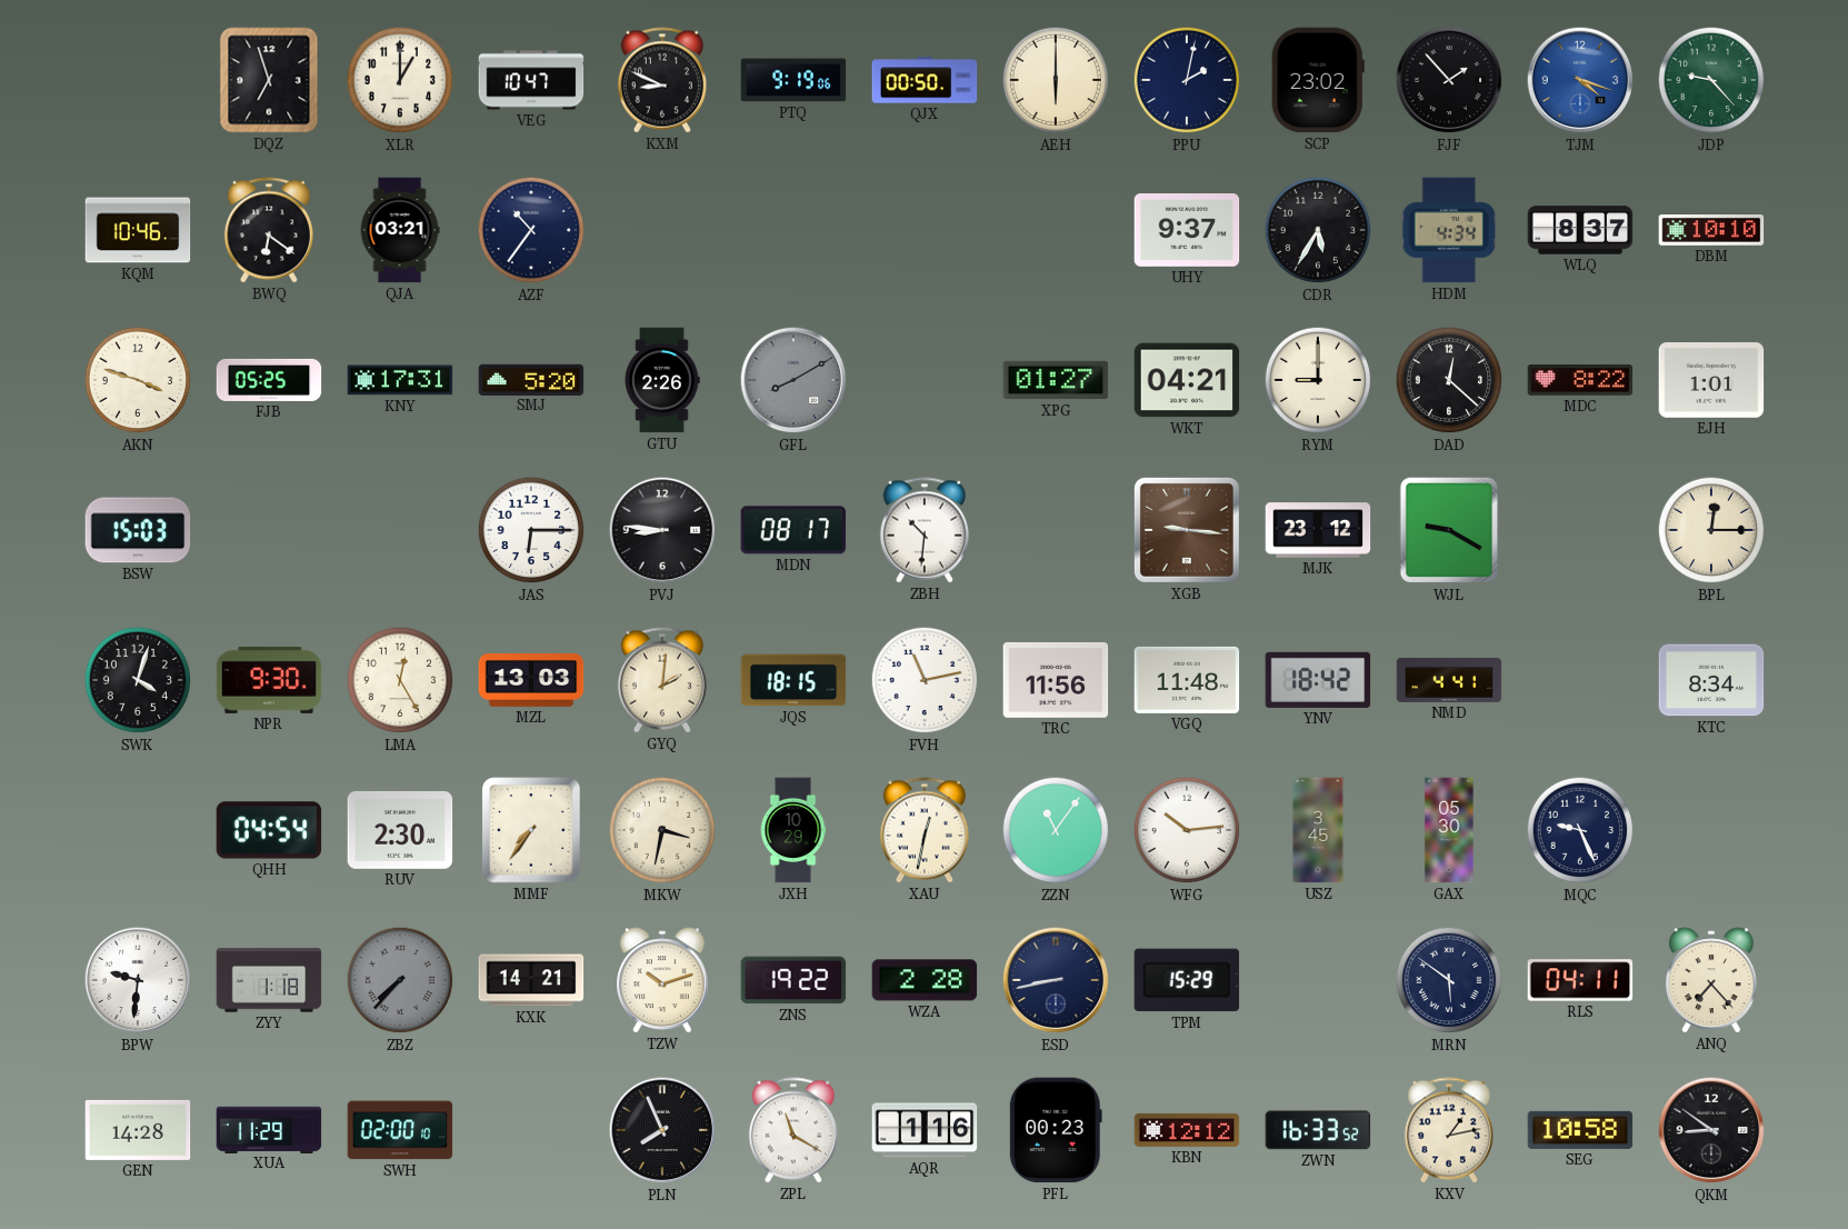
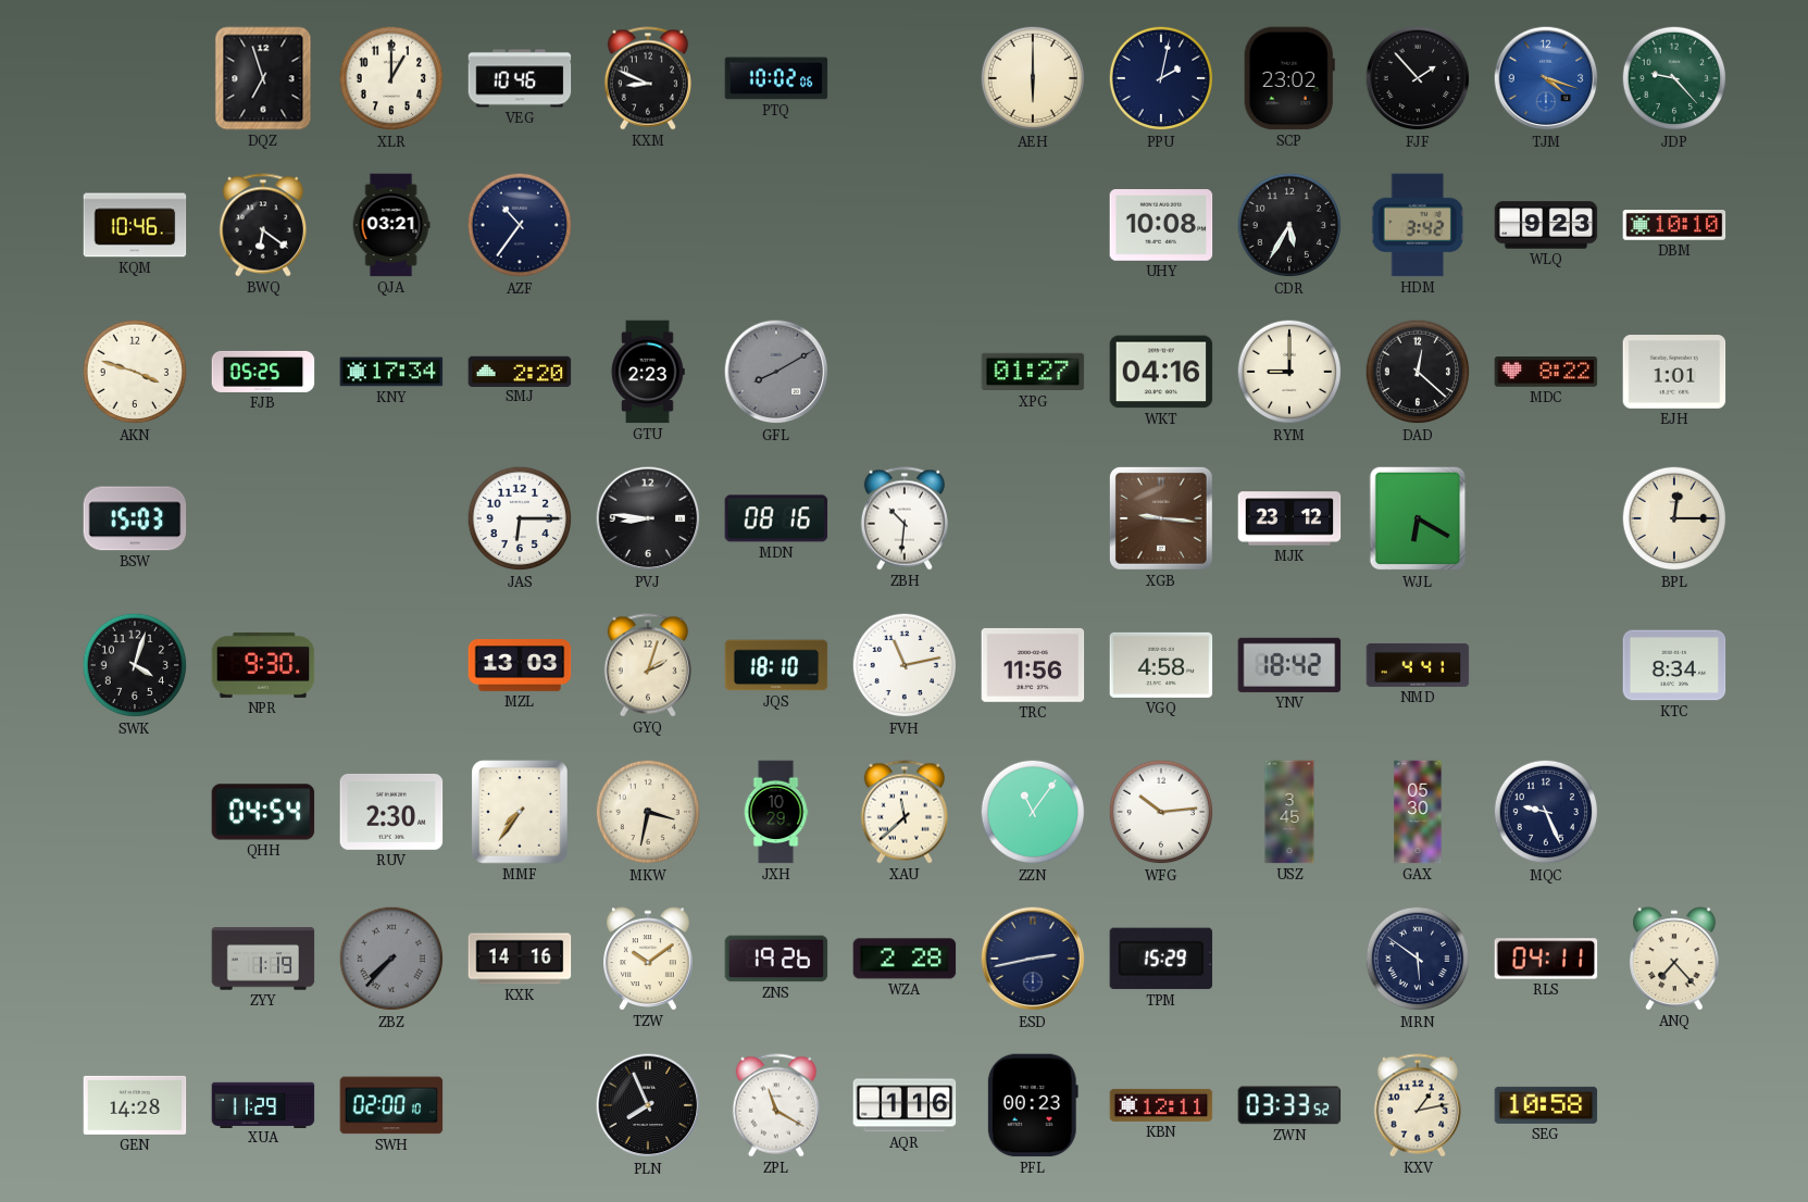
VEG: 10:47 -> 10:46
PTQ: 9:19 -> 10:02
QJX: 00:50 -> none
UHY: 9:37 -> 10:08
HDM: 4:34 -> 3:42
WLQ: 8:37 -> 9:23
KNY: 17:31 -> 17:34
SMJ: 5:20 -> 2:20
GTU: 2:26 -> 2:23
WKT: 04:21 -> 04:16
MDN: 08:17 -> 08:16
WJL: 9:20 -> 6:20
LMA: 12:25 -> none
GYQ: 2:01 -> 2:03
JQS: 18:15 -> 18:10
VGQ: 11:48 -> 4:58
XAU: 12:32 -> 11:38
BPW: 9:31 -> none
ZYY: 1:18 -> 1:19
KXK: 14:21 -> 14:16
TZW: 10:12 -> 10:09
ZNS: 19:22 -> 19:26
ESD: 8:43 -> 2:43
KBN: 12:12 -> 12:11
ZWN: 16:33 -> 03:33
QKM: 8:51 -> none
